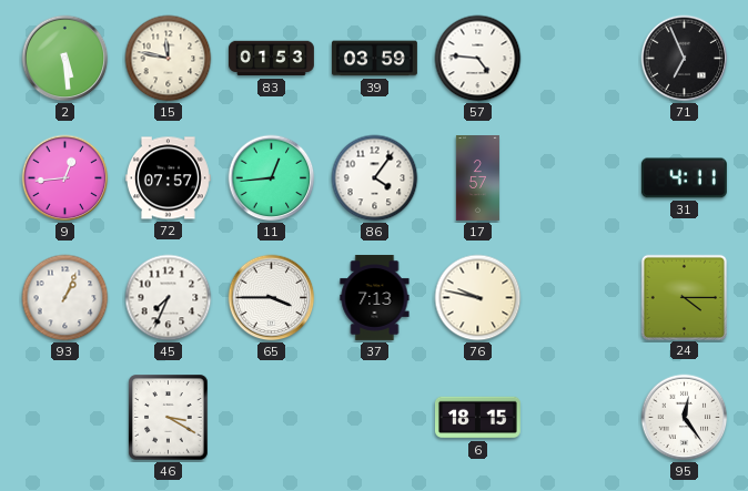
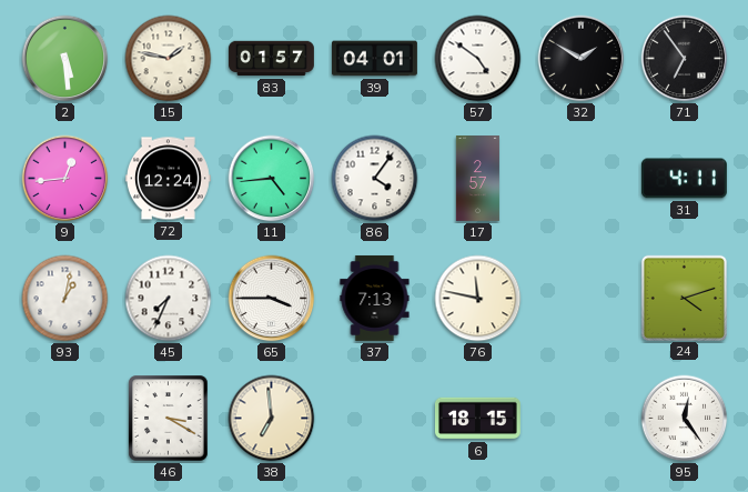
15: 11:47 -> 1:47
83: 01:53 -> 01:57
39: 03:59 -> 04:01
57: 4:46 -> 4:51
32: none -> 1:50
71: 6:56 -> 6:54
72: 07:57 -> 12:24
11: 12:44 -> 4:44
93: 1:04 -> 1:02
76: 9:47 -> 11:47
24: 4:15 -> 4:12
38: none -> 6:59
